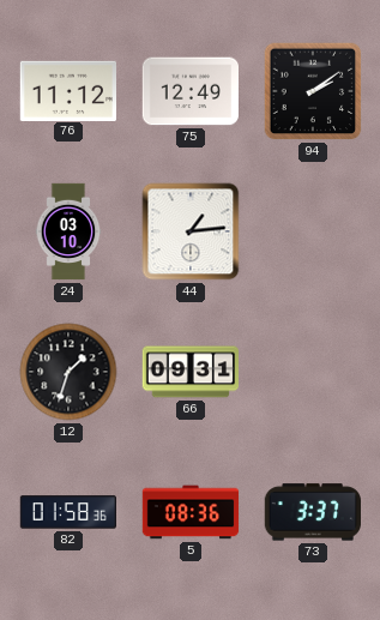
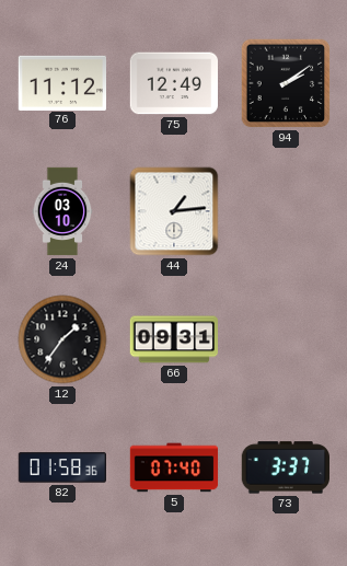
12: 1:33 -> 1:36
5: 08:36 -> 07:40
